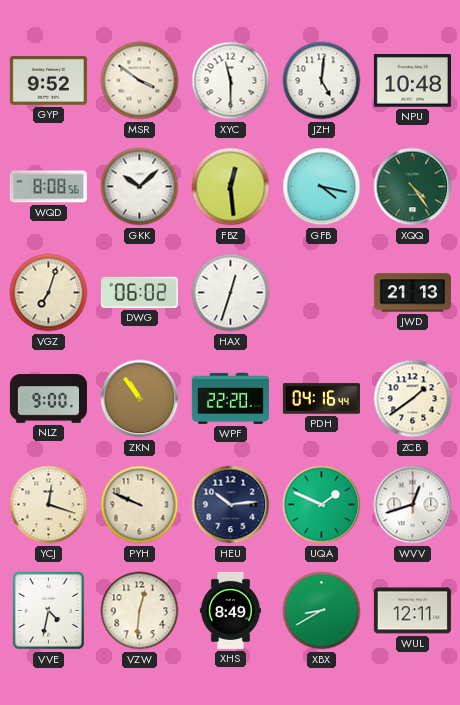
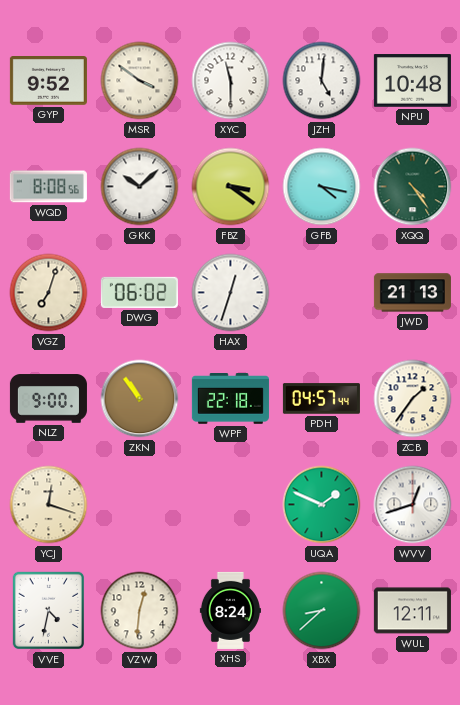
FBZ: 12:29 -> 3:21
WPF: 22:20 -> 22:18
PDH: 04:16 -> 04:57
ZCB: 1:39 -> 1:36
PYH: 9:49 -> none
HEU: 10:14 -> none
XHS: 8:49 -> 8:24
XBX: 8:40 -> 8:38
